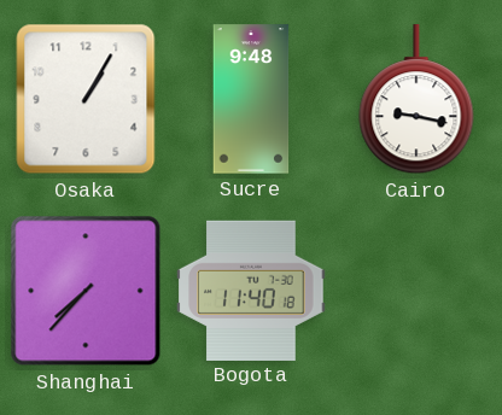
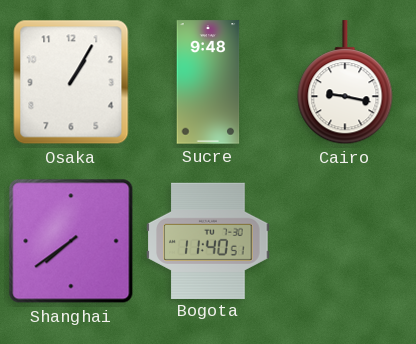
Shanghai: 7:37 -> 7:39
Bogota: 11:40:18 -> 11:40:51
